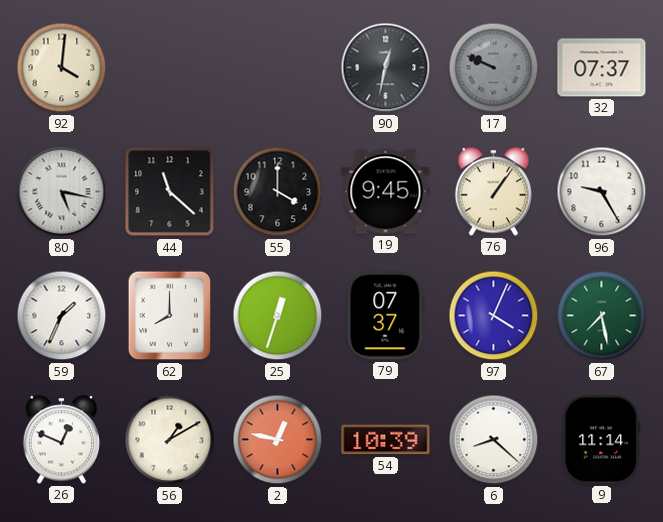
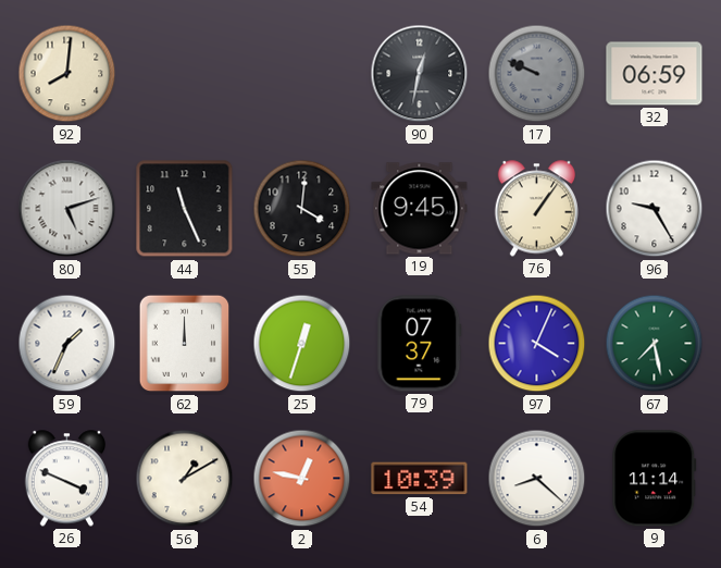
92: 4:01 -> 8:01
32: 07:37 -> 06:59
80: 5:17 -> 5:12
44: 11:22 -> 11:26
55: 4:00 -> 4:01
62: 8:00 -> 12:00
26: 12:49 -> 3:49
